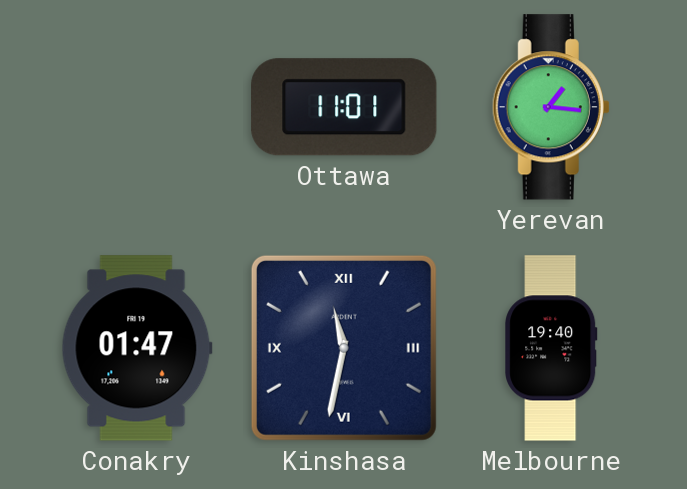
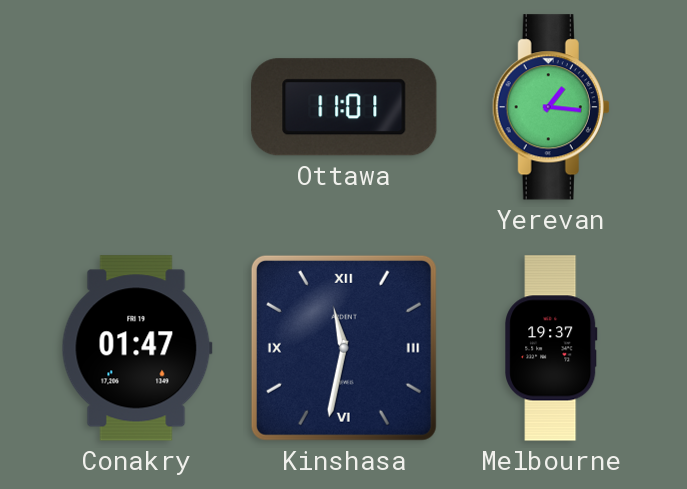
Melbourne: 19:40 -> 19:37
